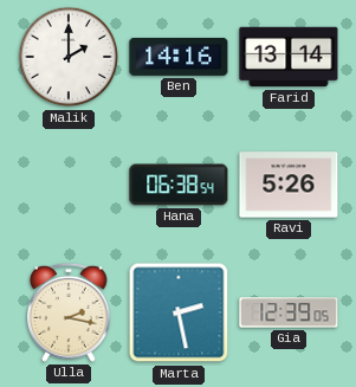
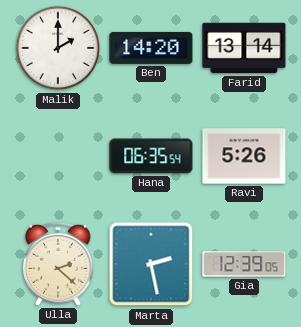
Ben: 14:16 -> 14:20
Hana: 06:38 -> 06:35
Ulla: 2:17 -> 2:22
